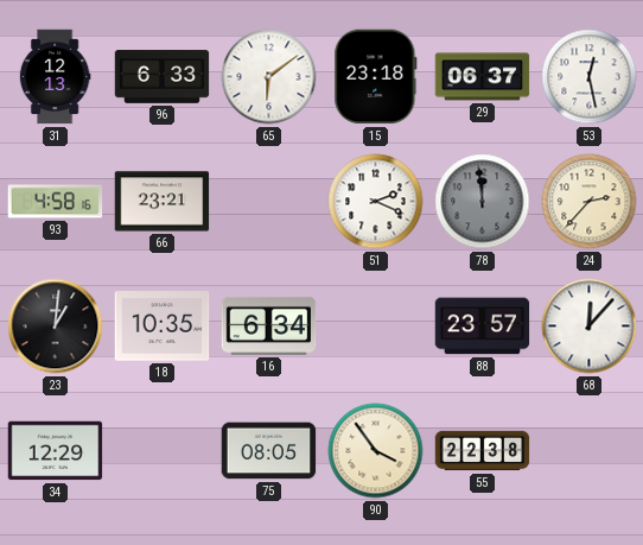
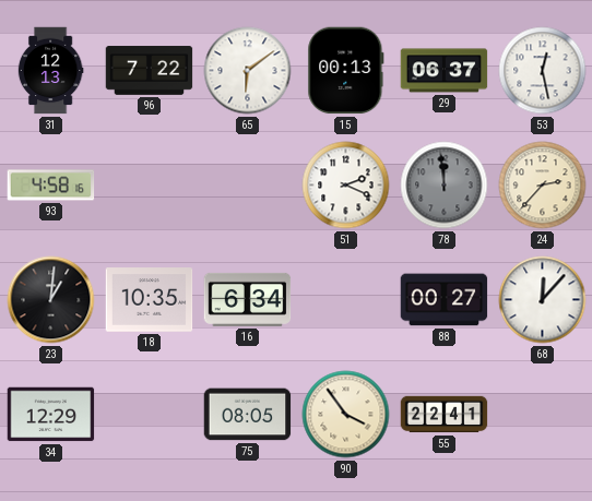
96: 6:33 -> 7:22
15: 23:18 -> 00:13
66: 23:21 -> none
88: 23:57 -> 00:27
55: 22:38 -> 22:41
